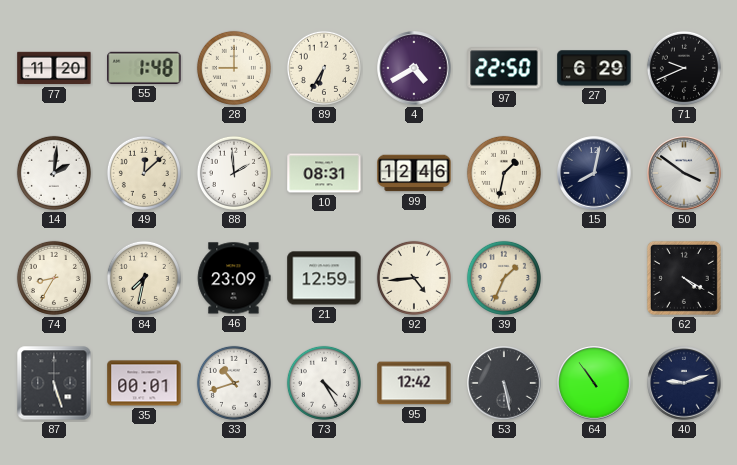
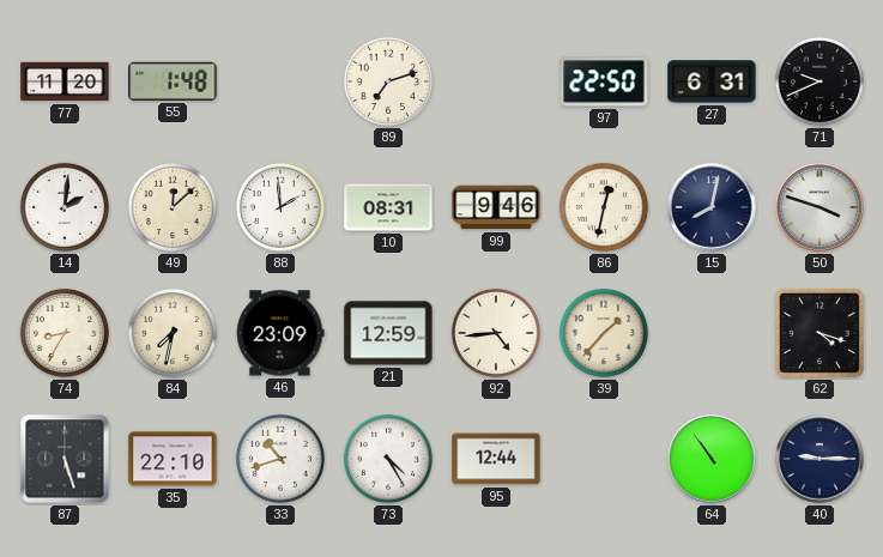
28: 9:00 -> none
89: 6:35 -> 7:12
4: 4:40 -> none
27: 6:29 -> 6:31
99: 12:46 -> 9:46
86: 1:32 -> 12:32
50: 3:51 -> 3:48
39: 1:34 -> 1:37
62: 4:20 -> 4:18
35: 00:01 -> 22:10
95: 12:42 -> 12:44
53: 5:28 -> none
40: 9:12 -> 9:15
